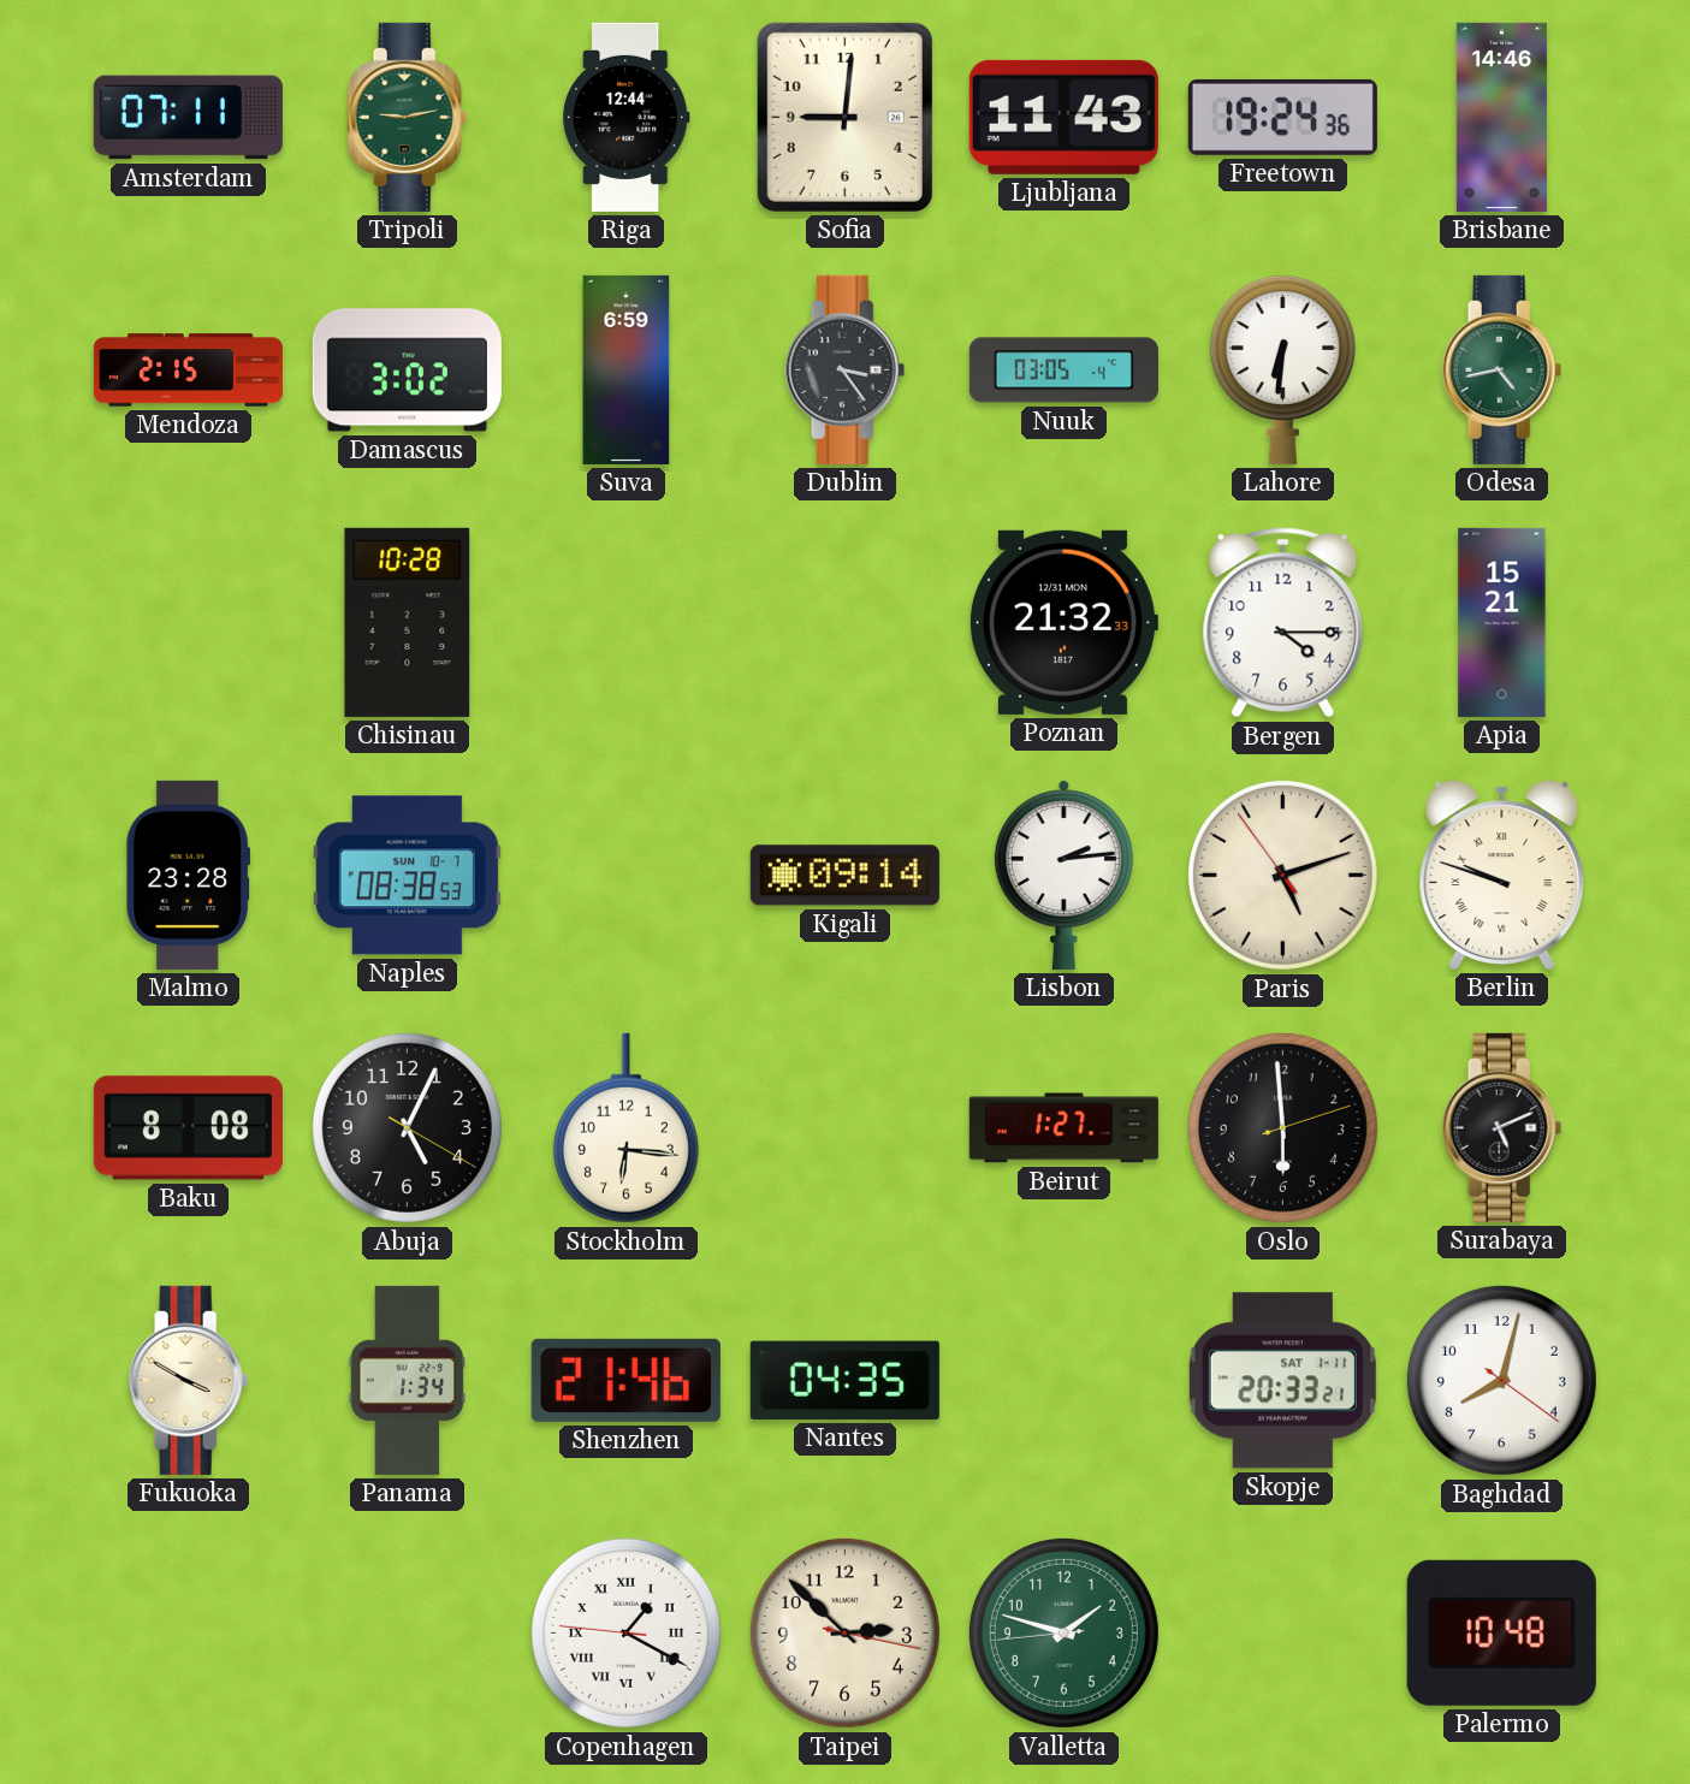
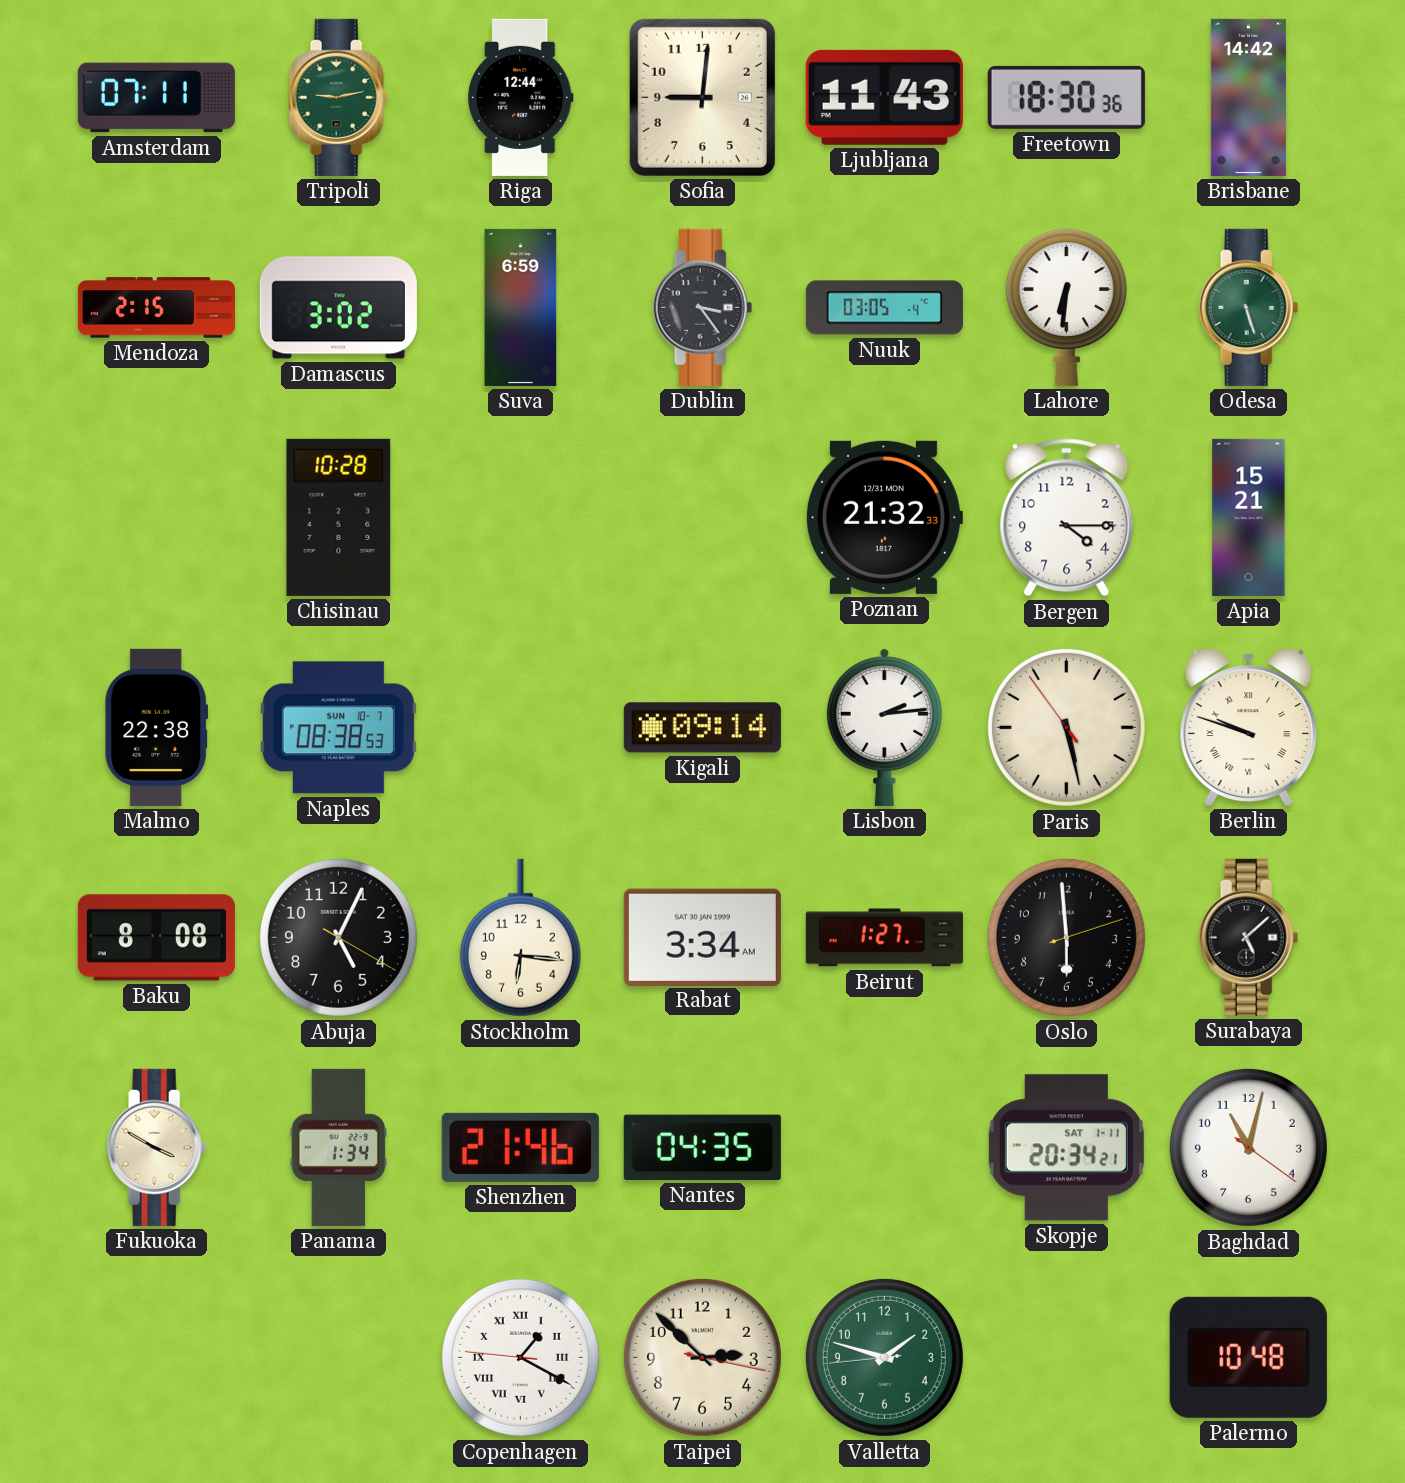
Freetown: 19:24 -> 18:30
Brisbane: 14:46 -> 14:42
Odesa: 4:43 -> 5:27
Malmo: 23:28 -> 22:38
Paris: 5:11 -> 5:27
Rabat: none -> 3:34
Surabaya: 5:11 -> 5:08
Skopje: 20:33 -> 20:34
Baghdad: 8:02 -> 11:02
